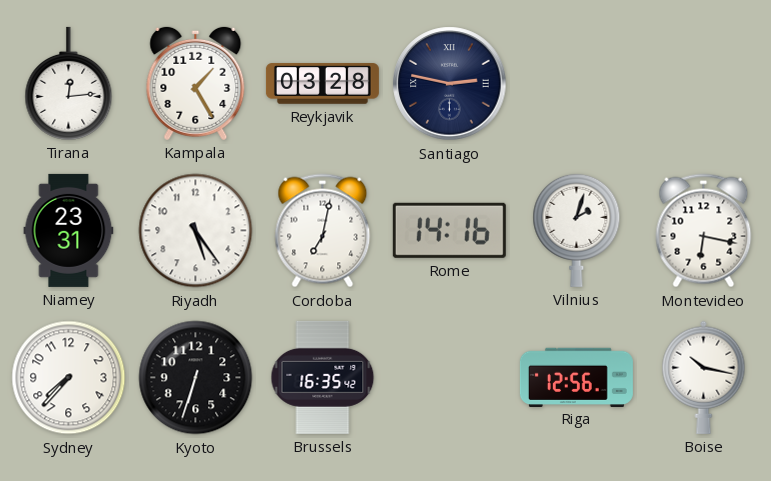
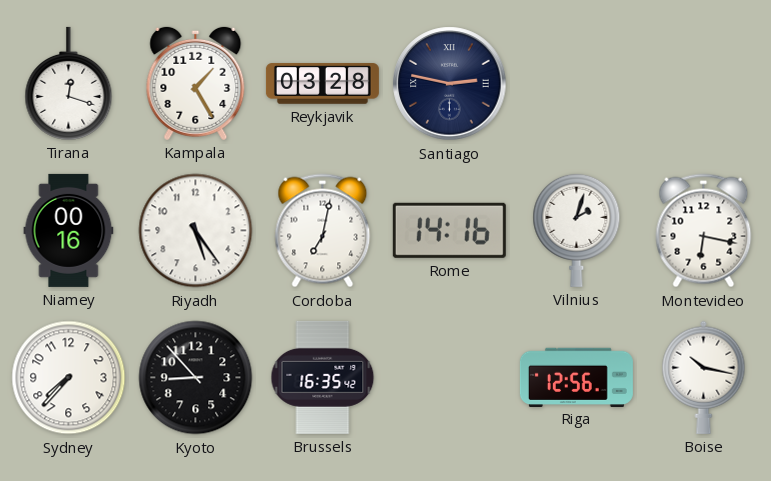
Tirana: 12:14 -> 12:18
Niamey: 23:31 -> 00:16
Kyoto: 6:33 -> 8:53
